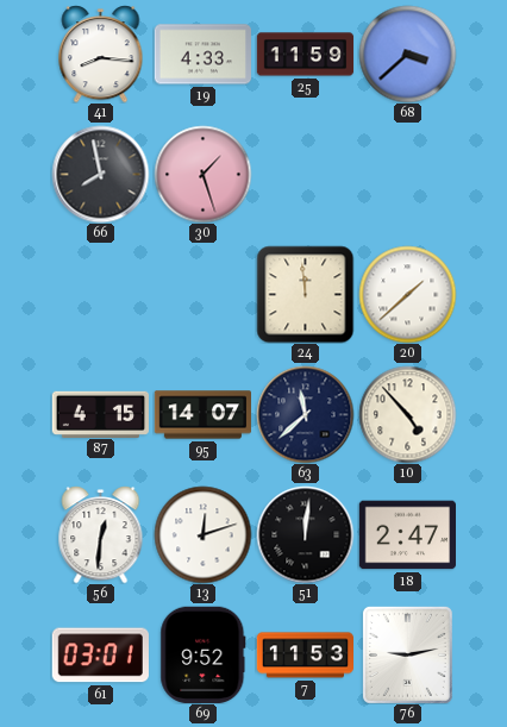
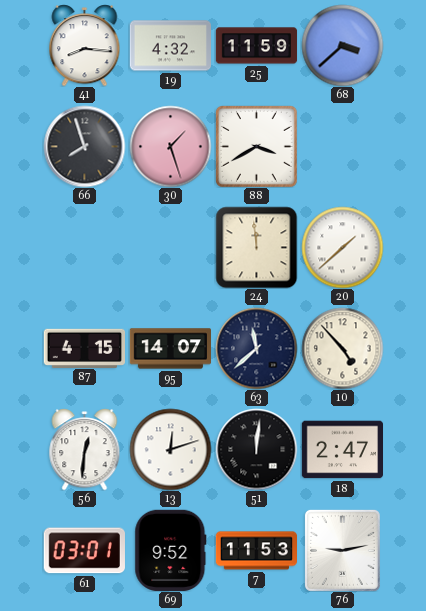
19: 4:33 -> 4:32
66: 7:58 -> 7:57
88: none -> 3:40
